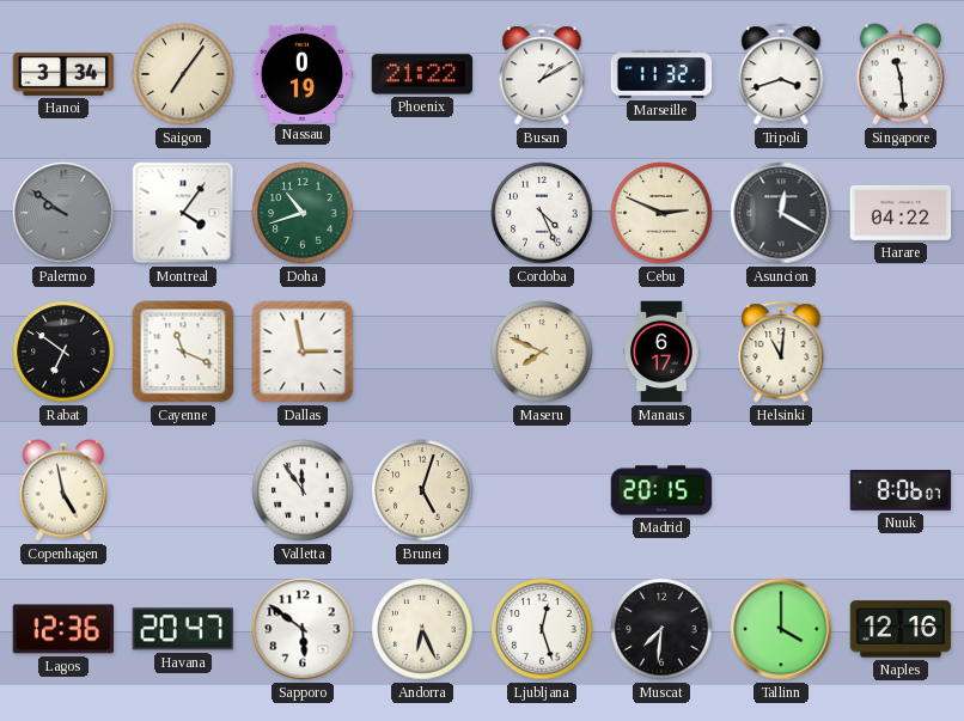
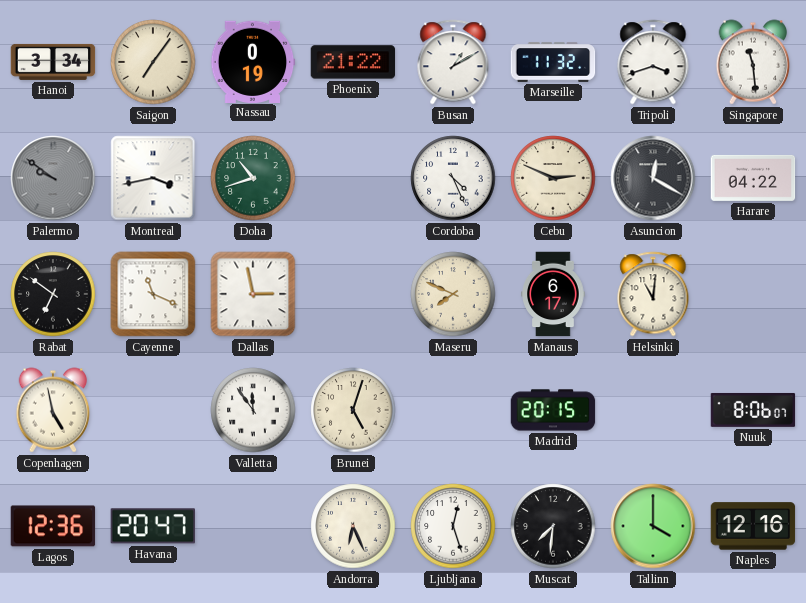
Montreal: 4:06 -> 3:43
Sapporo: 5:51 -> none
